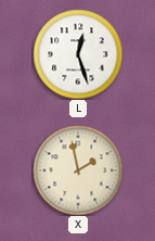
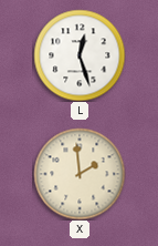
X: 1:58 -> 1:59
